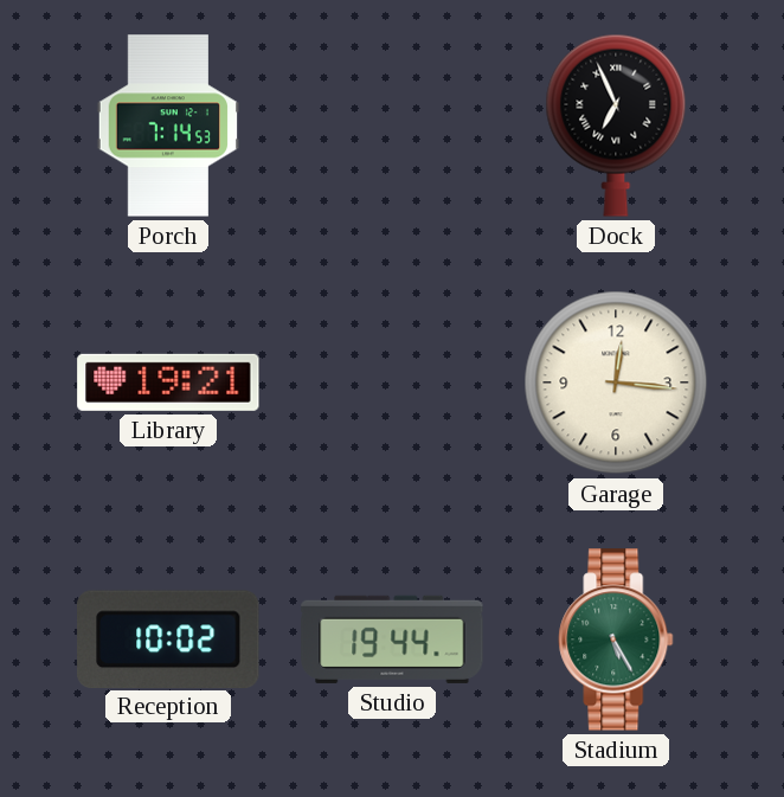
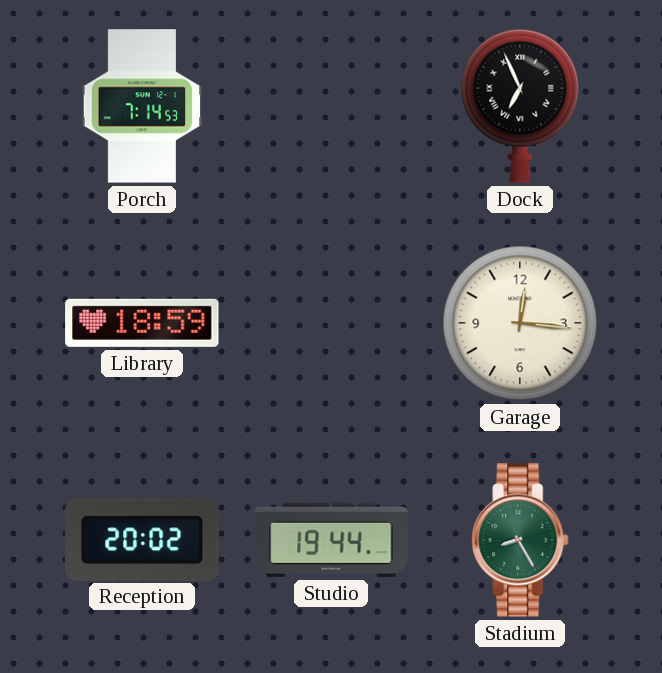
Library: 19:21 -> 18:59
Reception: 10:02 -> 20:02
Stadium: 5:25 -> 8:25
